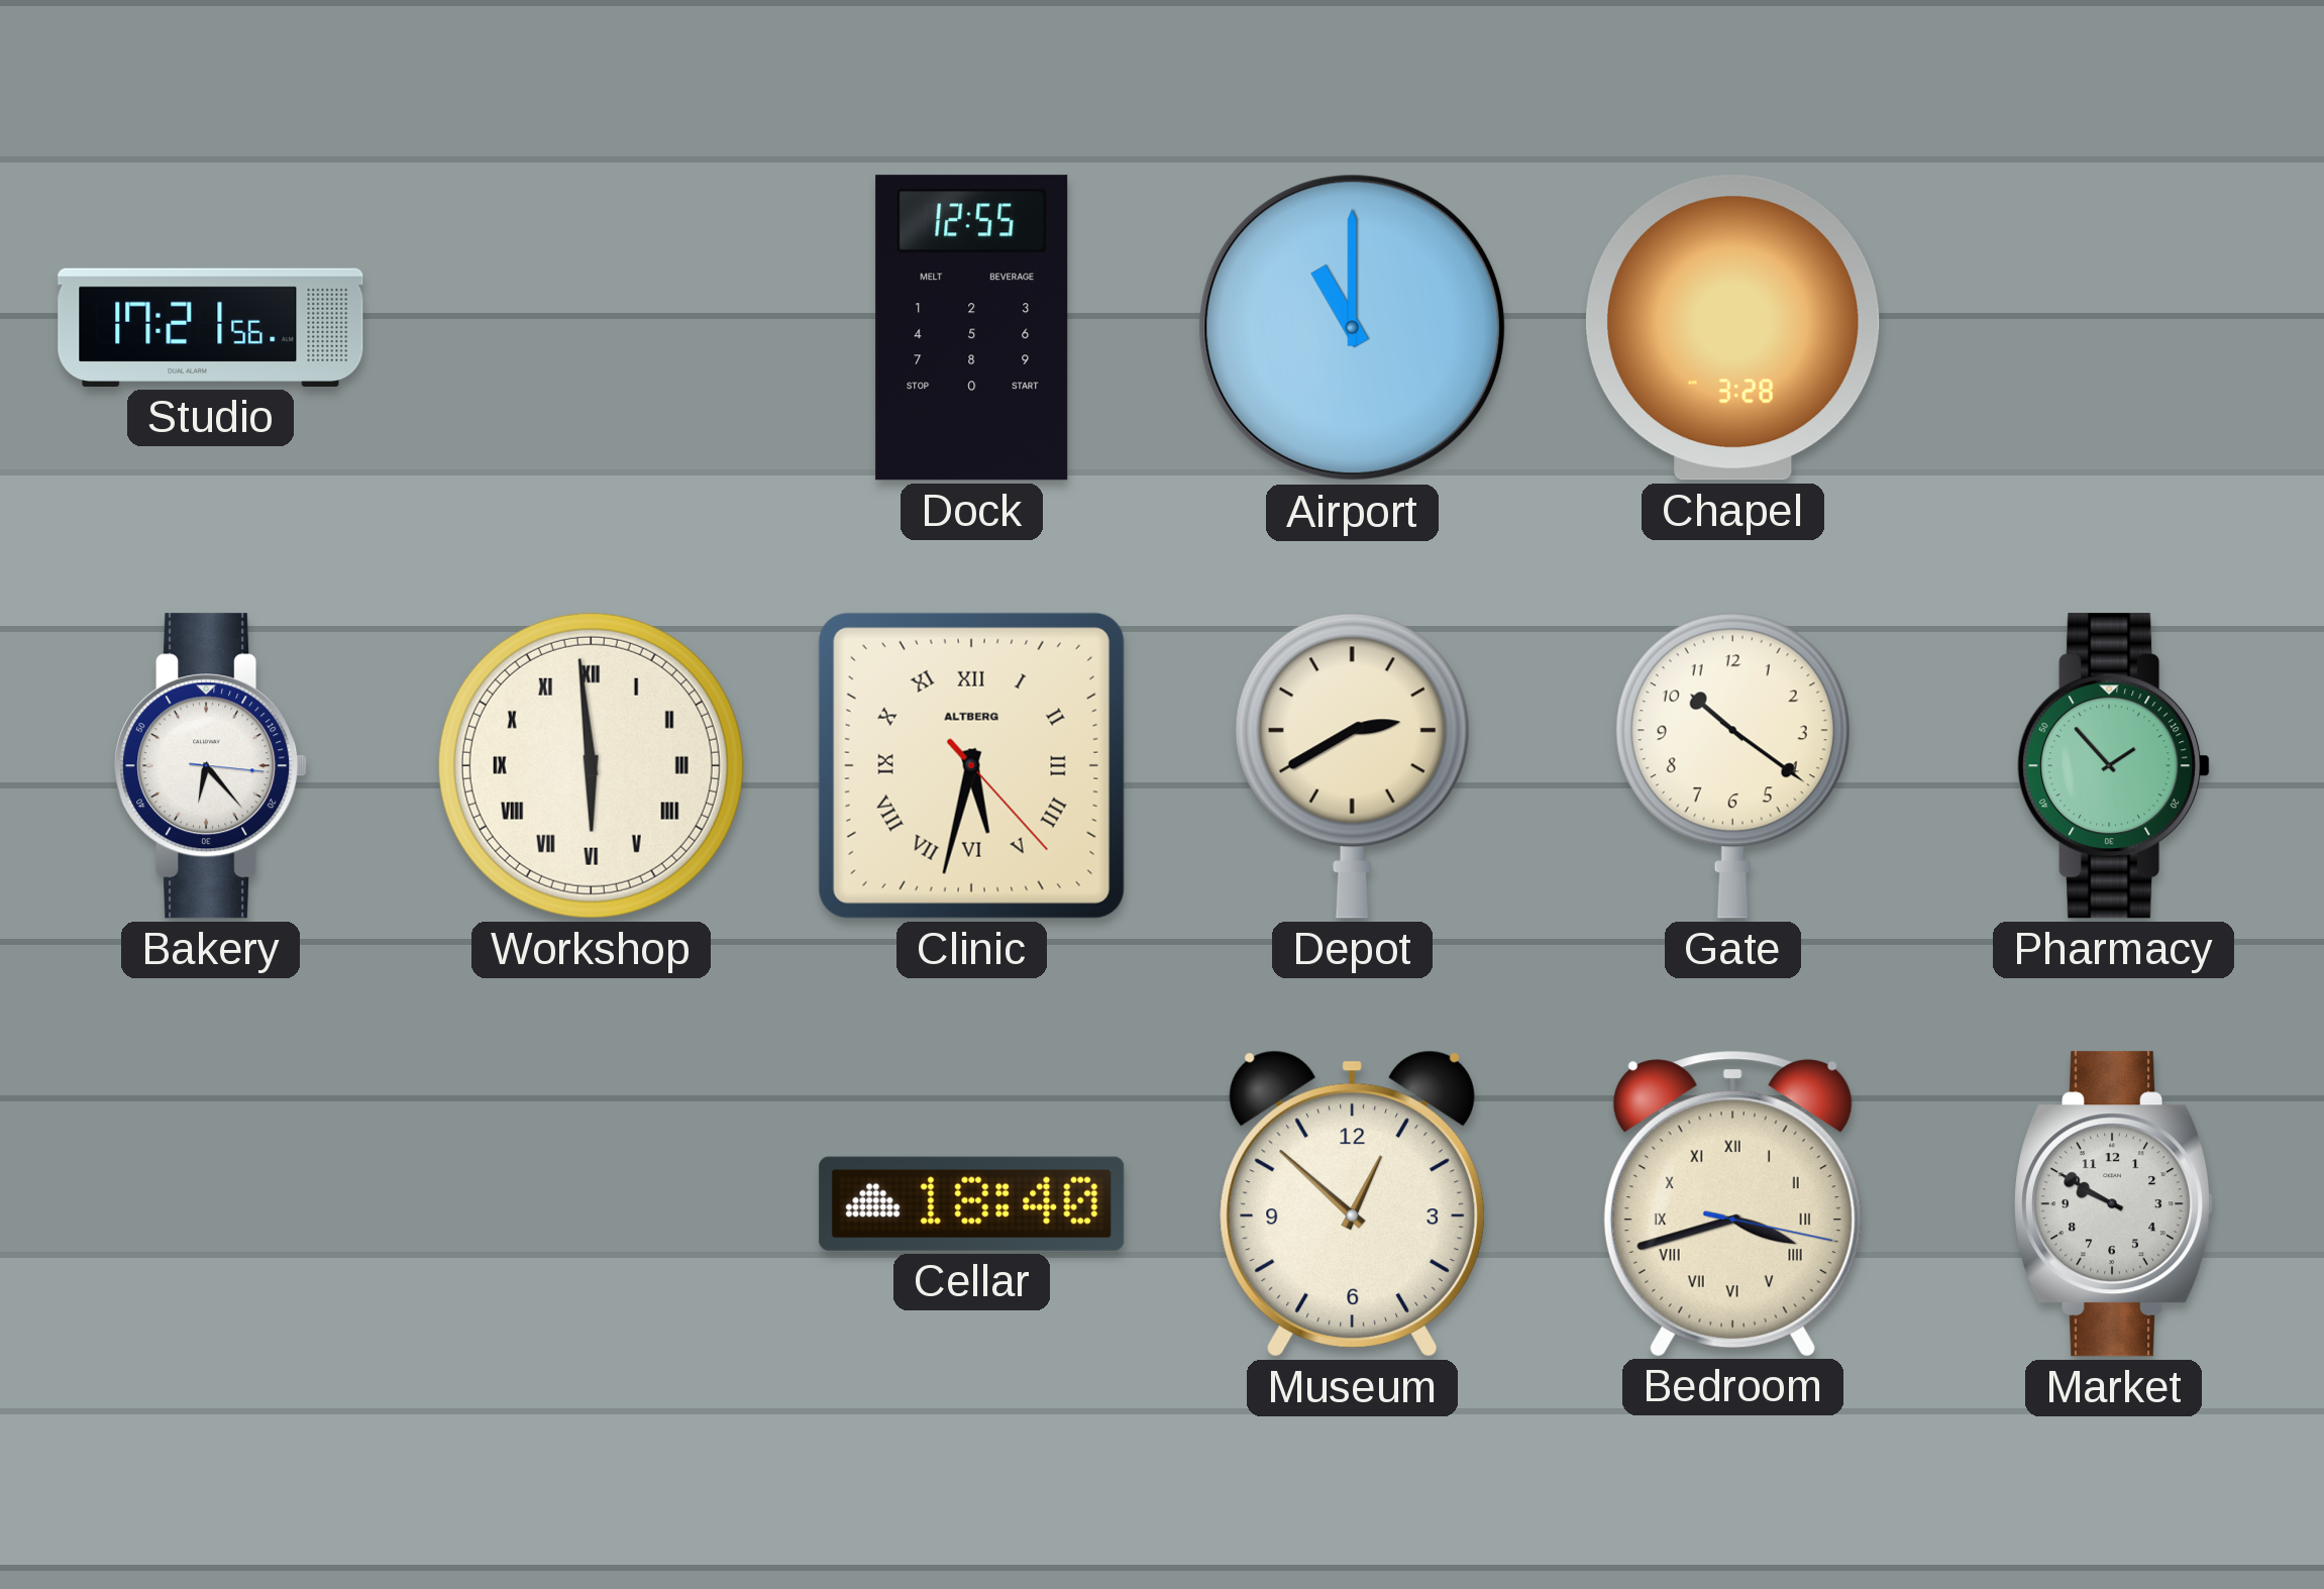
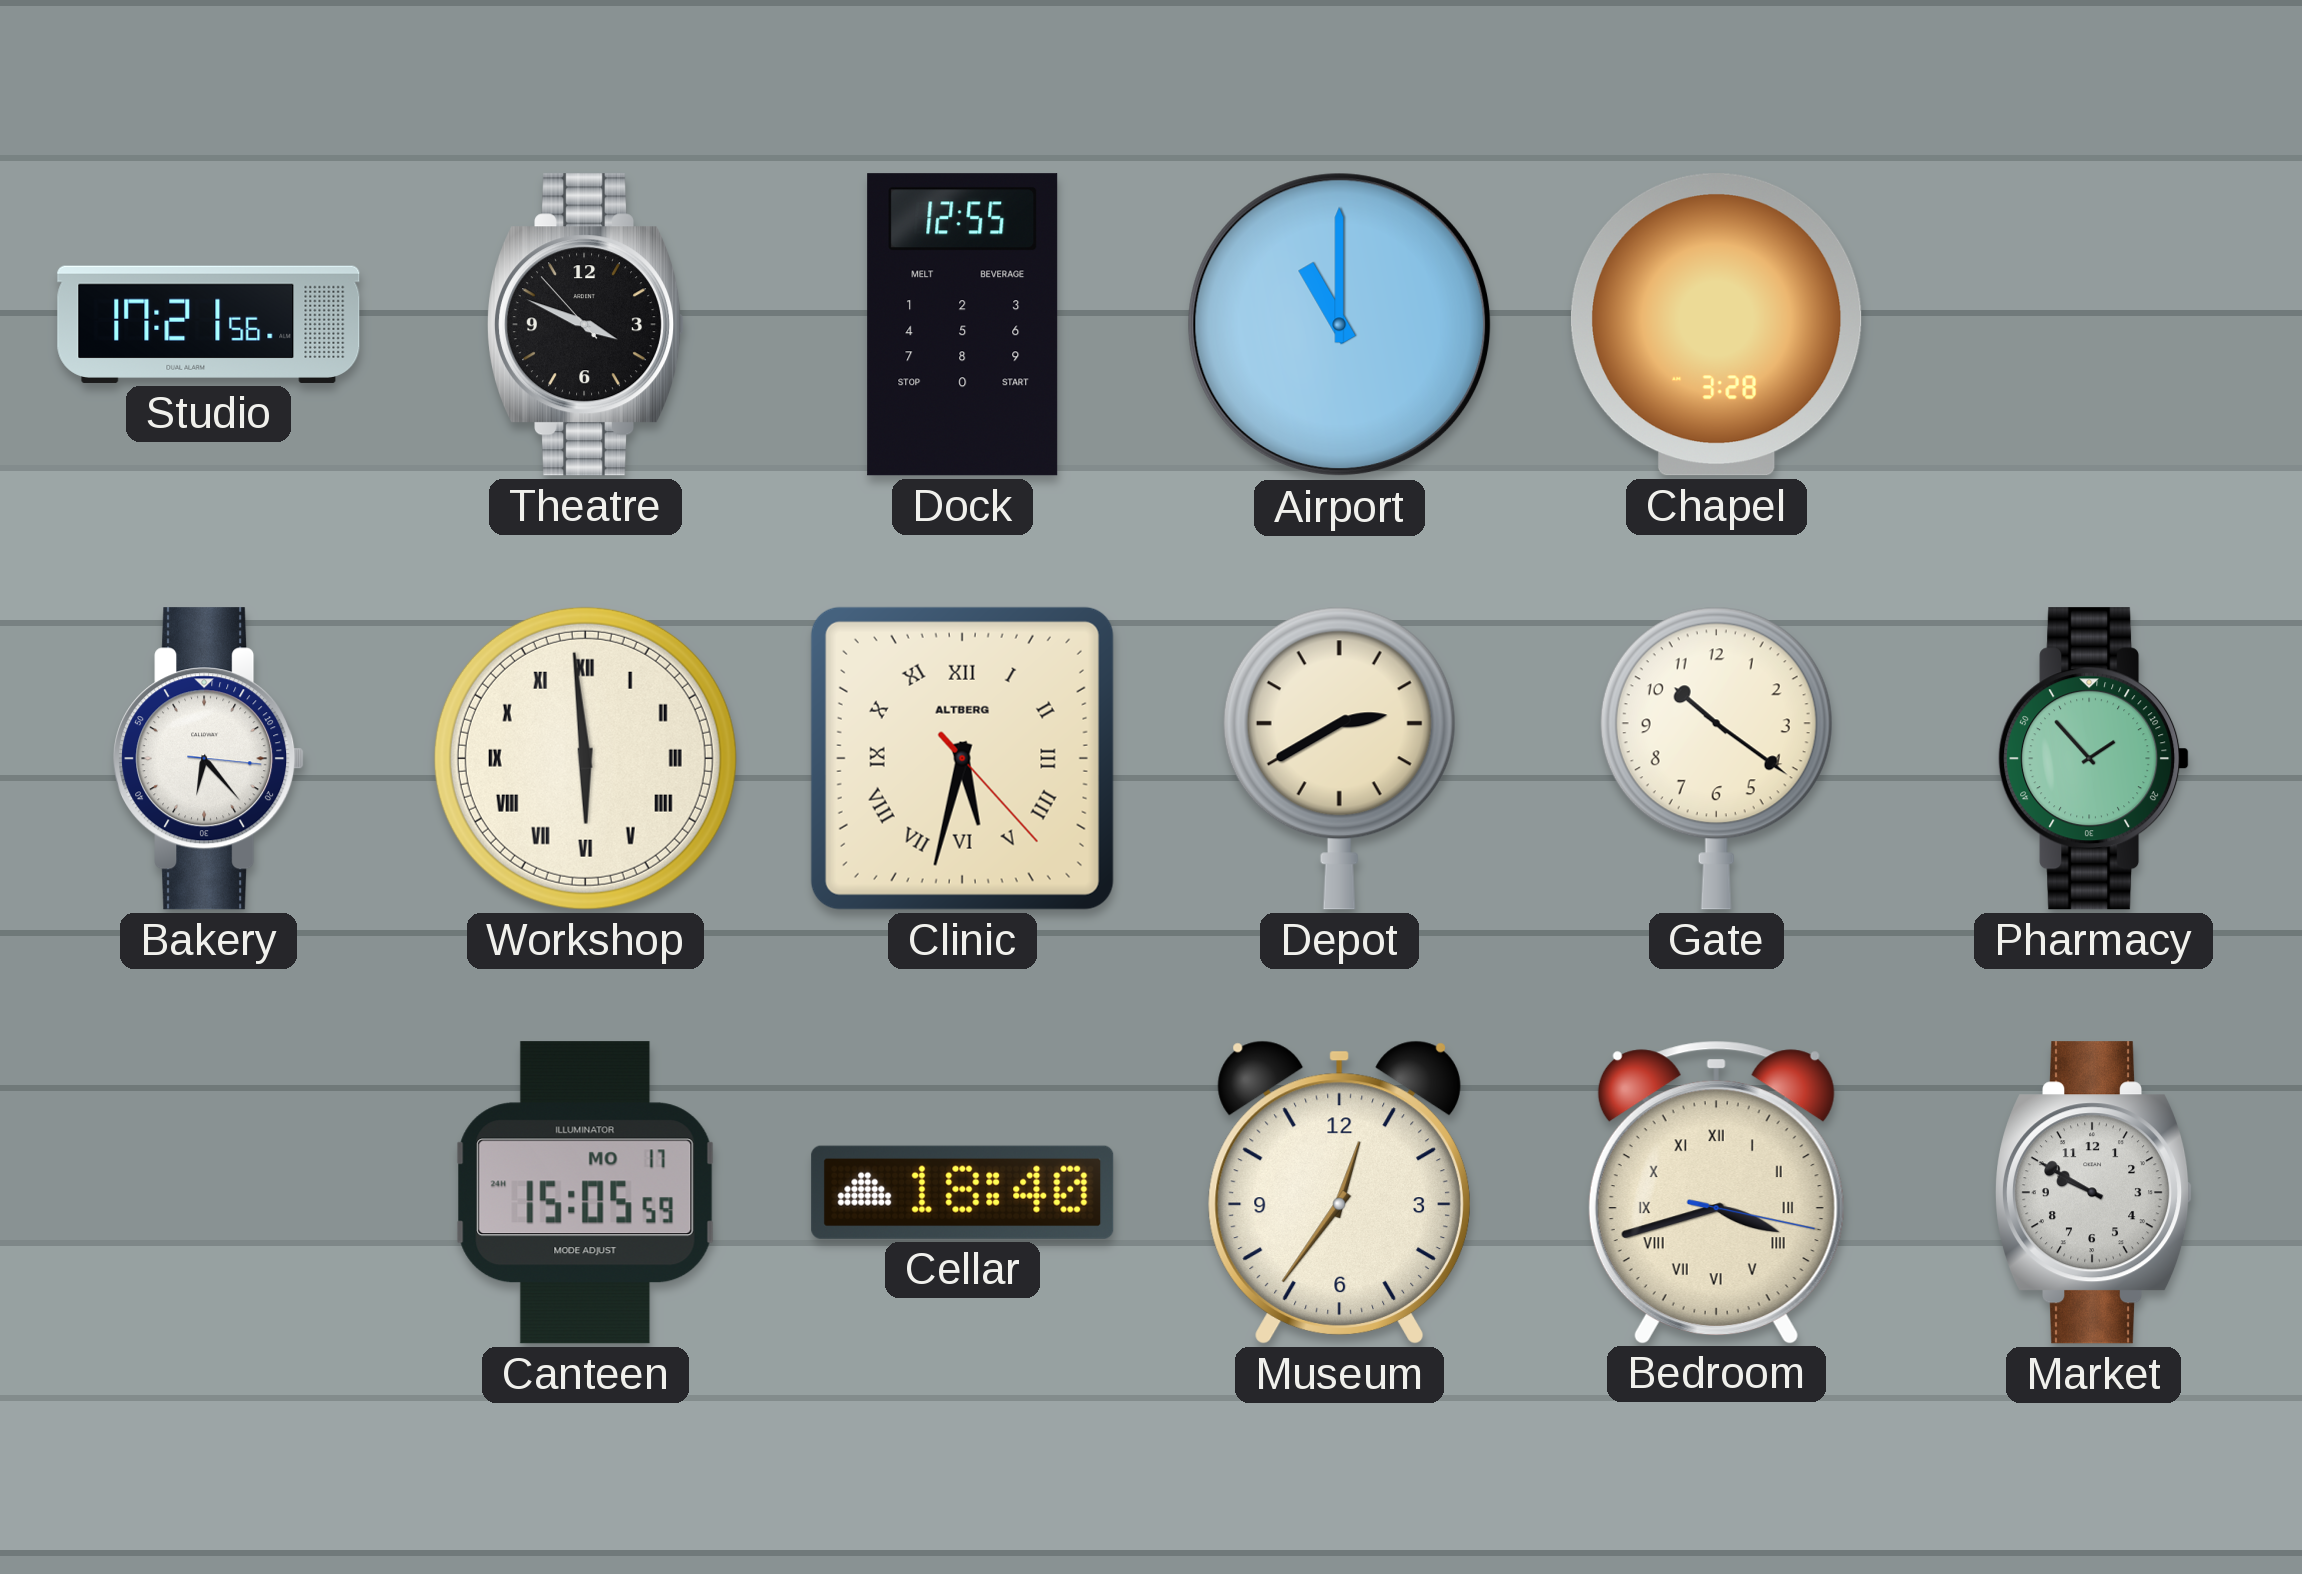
Theatre: none -> 3:48
Canteen: none -> 15:05
Museum: 12:52 -> 12:36
